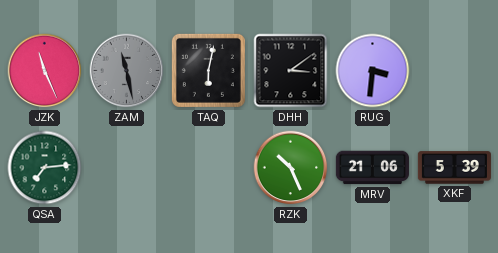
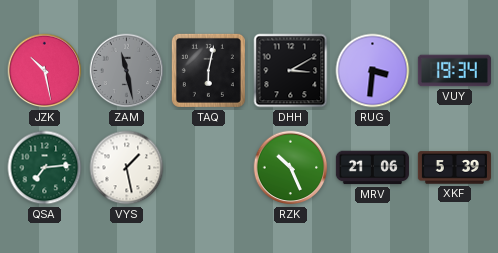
JZK: 11:26 -> 10:28
DHH: 3:09 -> 3:10
VUY: none -> 19:34
VYS: none -> 1:28
